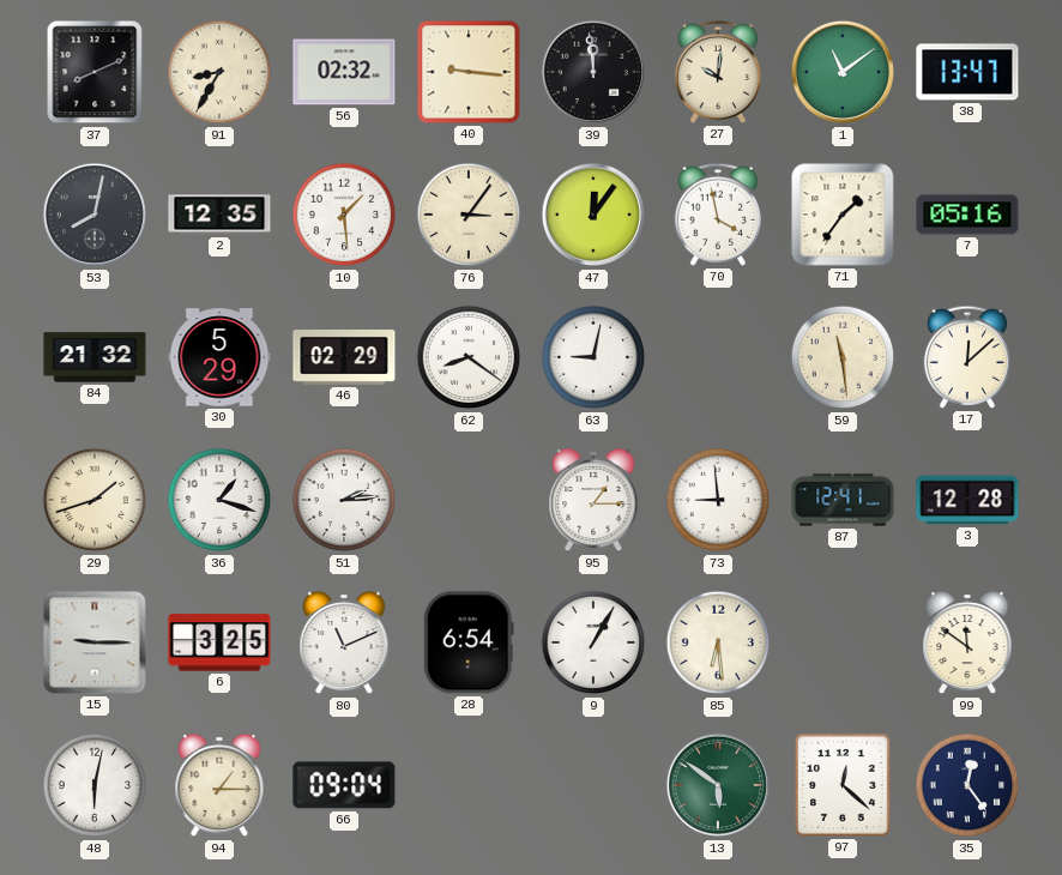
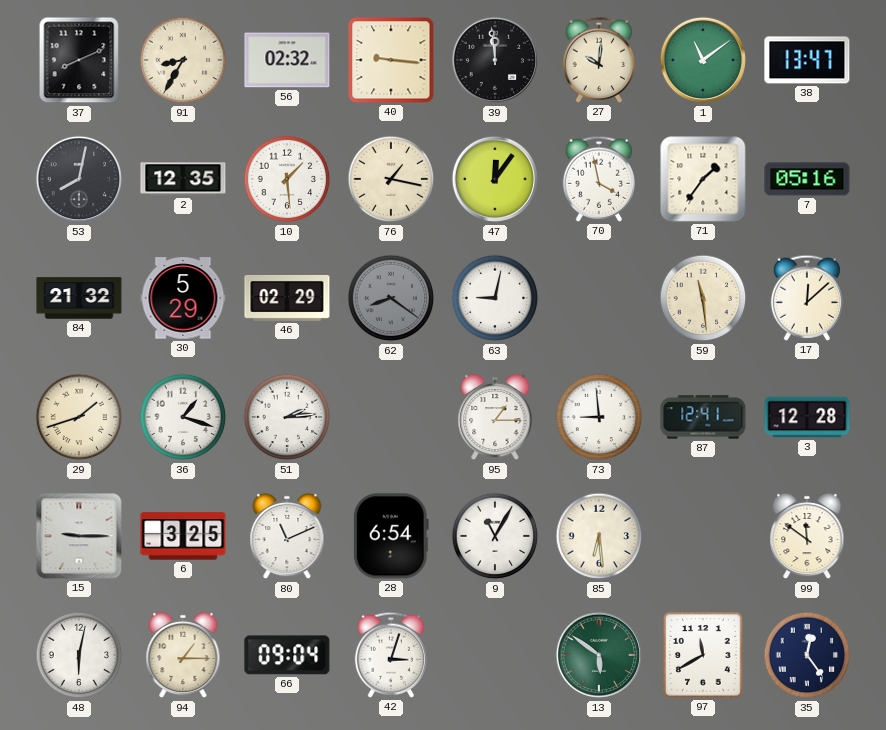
76: 3:06 -> 1:17
62 dial: white -> grey
9: 1:05 -> 11:05
42: none -> 3:03
97: 12:22 -> 11:40
